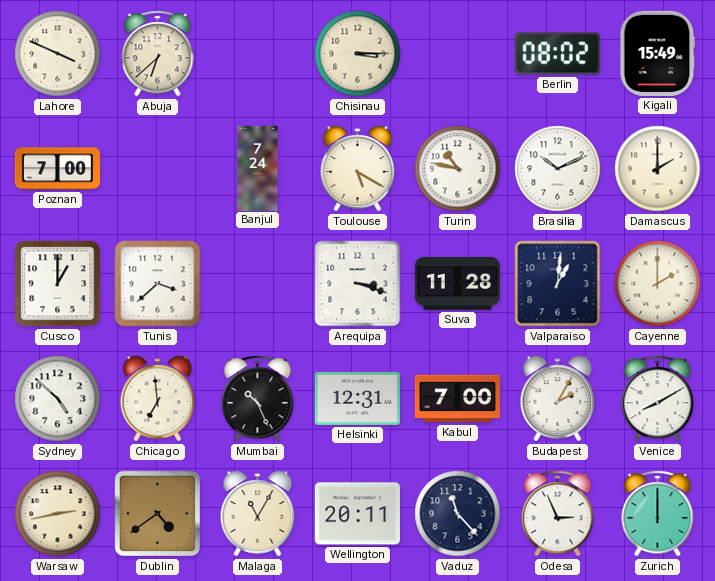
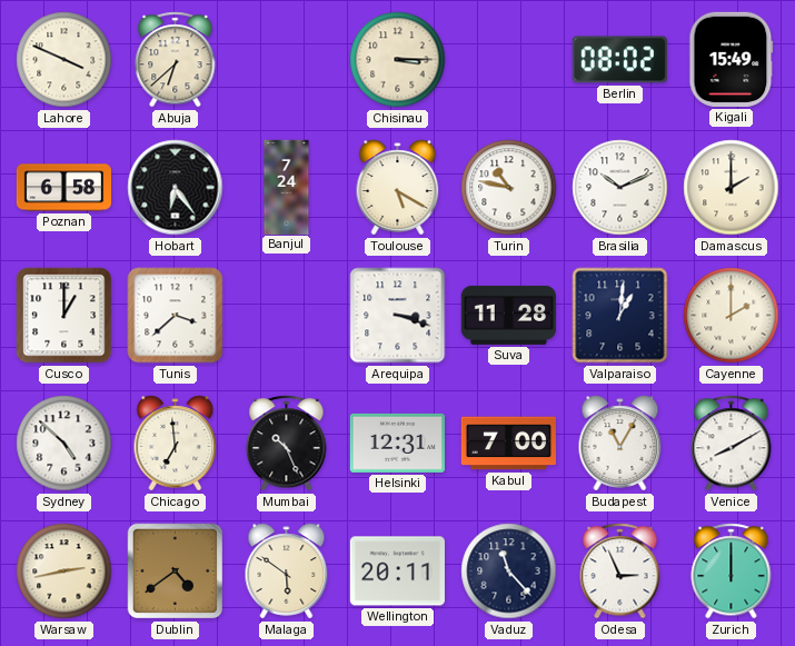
Poznan: 7:00 -> 6:58
Hobart: none -> 6:24
Budapest: 2:05 -> 11:05
Malaga: 11:05 -> 5:51
